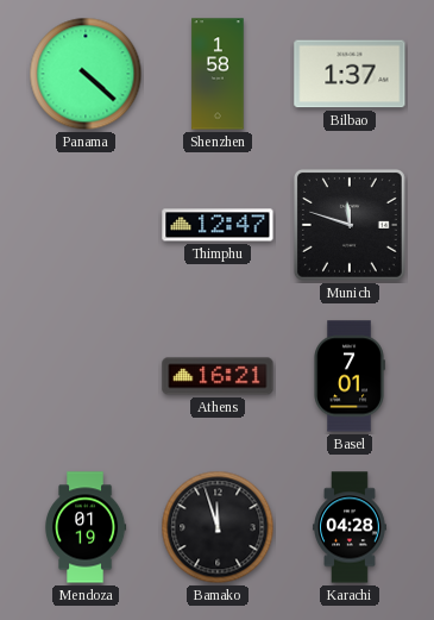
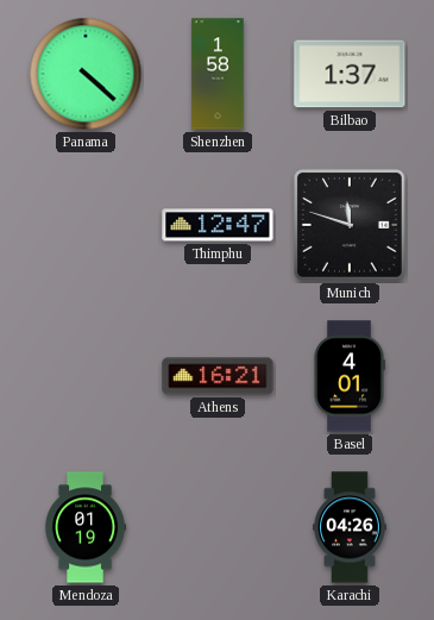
Basel: 7:01 -> 4:01
Bamako: 11:57 -> none
Karachi: 04:28 -> 04:26
